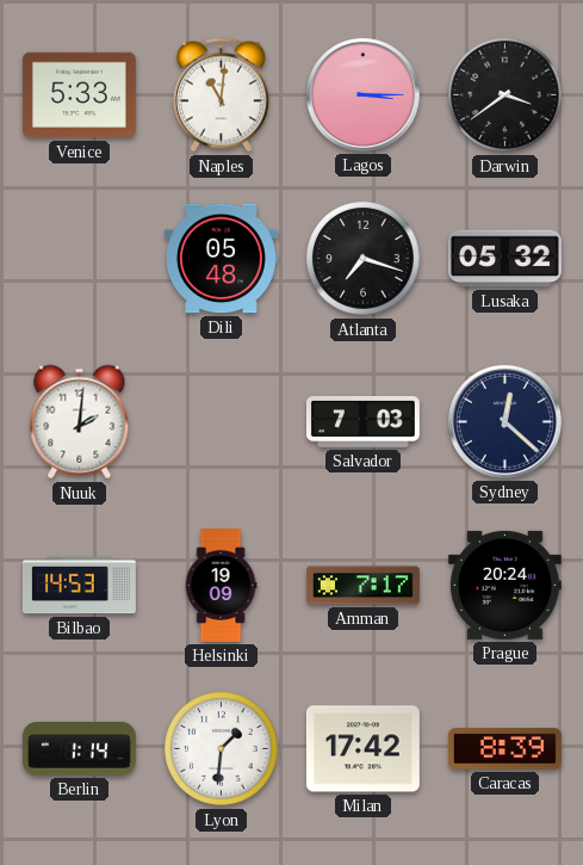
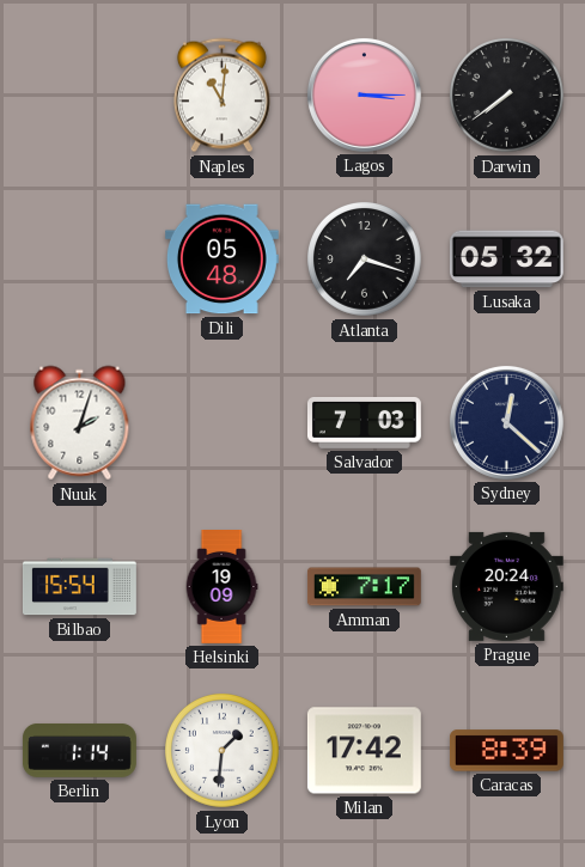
Venice: 5:33 -> none
Darwin: 3:39 -> 7:39
Nuuk: 2:01 -> 2:03
Bilbao: 14:53 -> 15:54
